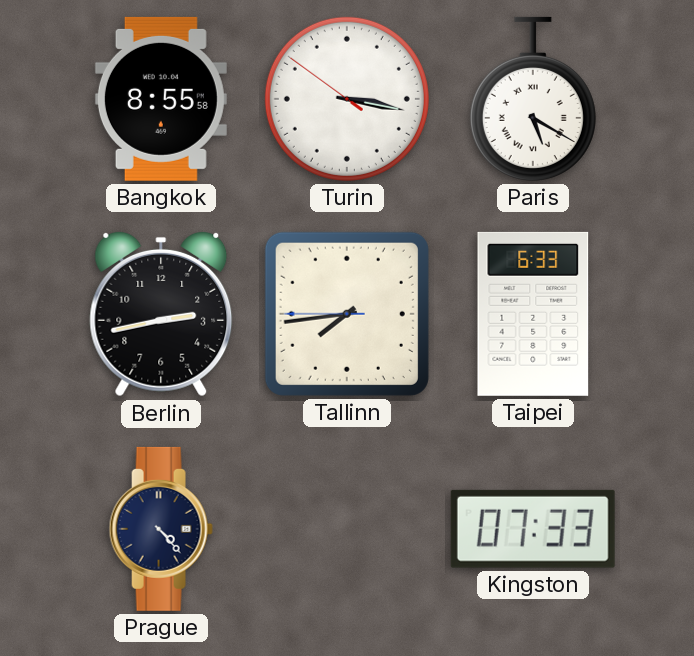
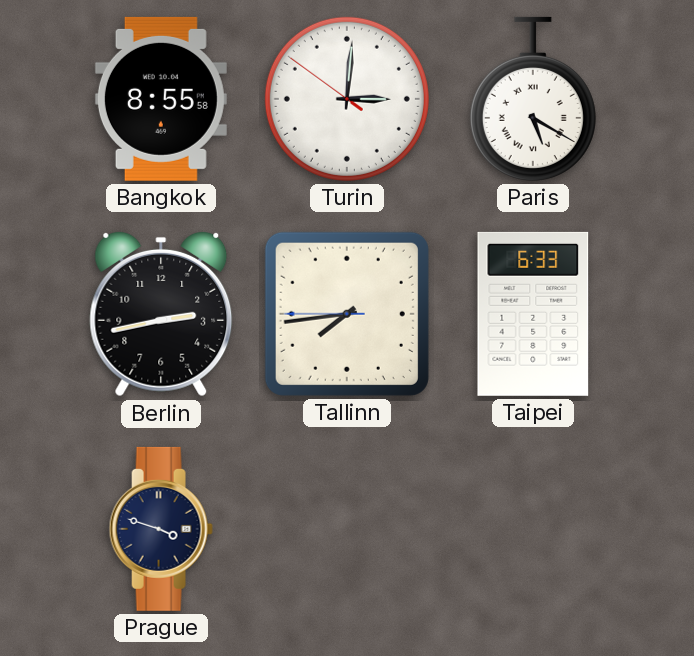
Turin: 3:16 -> 3:00
Prague: 4:23 -> 3:48
Kingston: 07:33 -> none
